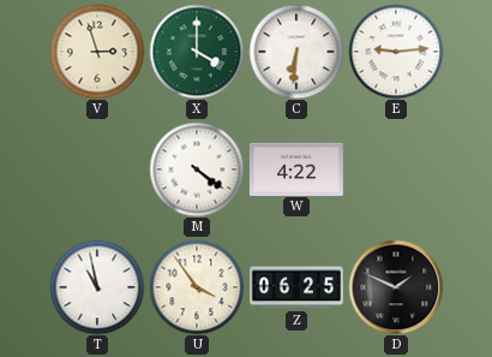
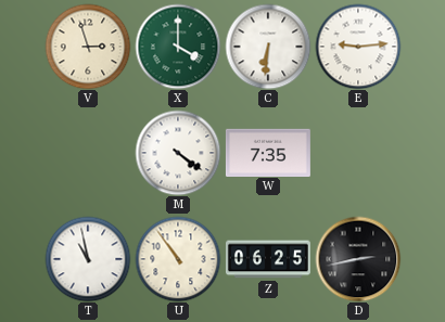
W: 4:22 -> 7:35
U: 3:54 -> 10:54
D: 1:49 -> 2:43
